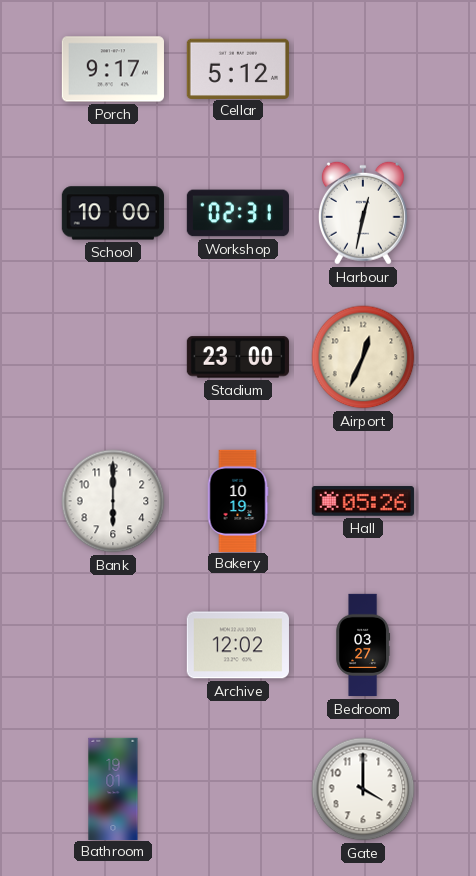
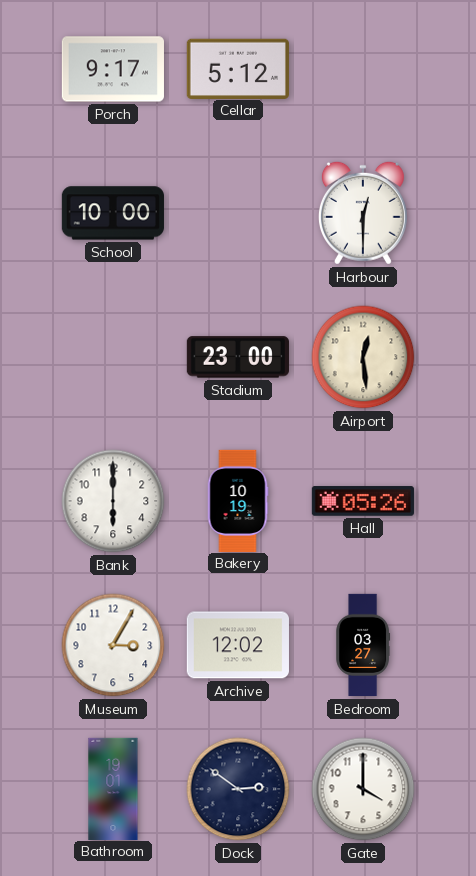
Workshop: 02:31 -> none
Harbour: 12:32 -> 12:30
Airport: 12:34 -> 12:29
Museum: none -> 3:05
Dock: none -> 2:51
